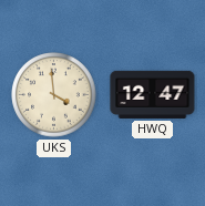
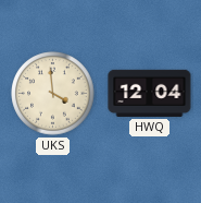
HWQ: 12:47 -> 12:04
